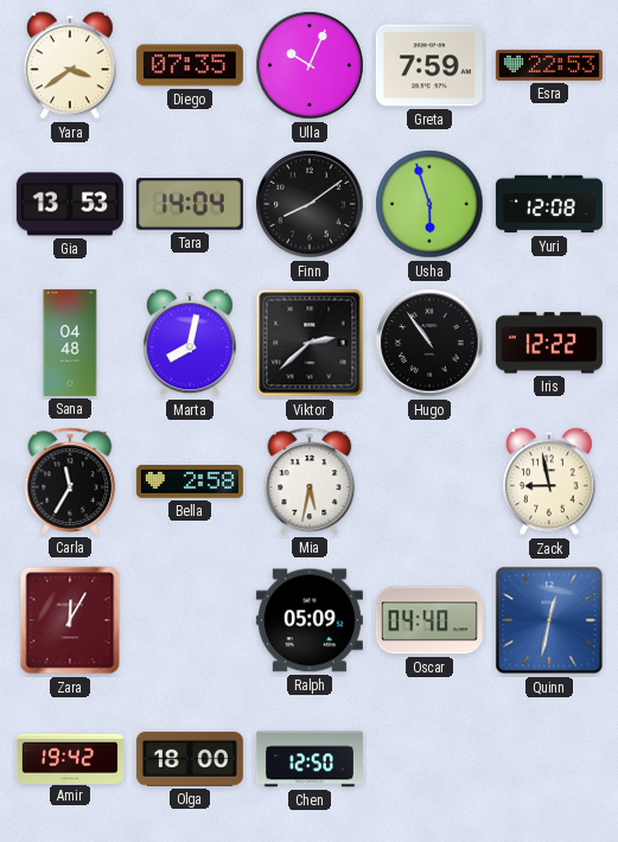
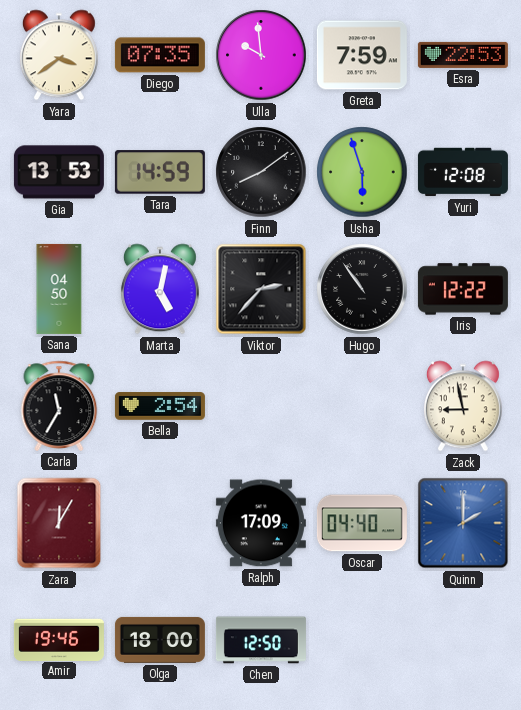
Ulla: 10:04 -> 9:59
Tara: 14:04 -> 14:59
Sana: 04:48 -> 04:50
Marta: 8:02 -> 5:02
Viktor: 2:38 -> 2:37
Bella: 2:58 -> 2:54
Mia: 5:32 -> none
Ralph: 05:09 -> 17:09
Quinn: 12:32 -> 2:00
Amir: 19:42 -> 19:46
